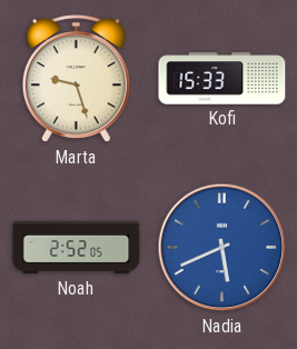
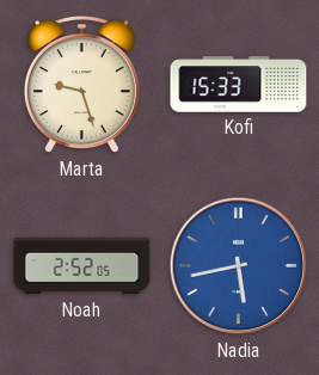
Nadia: 5:41 -> 5:43
